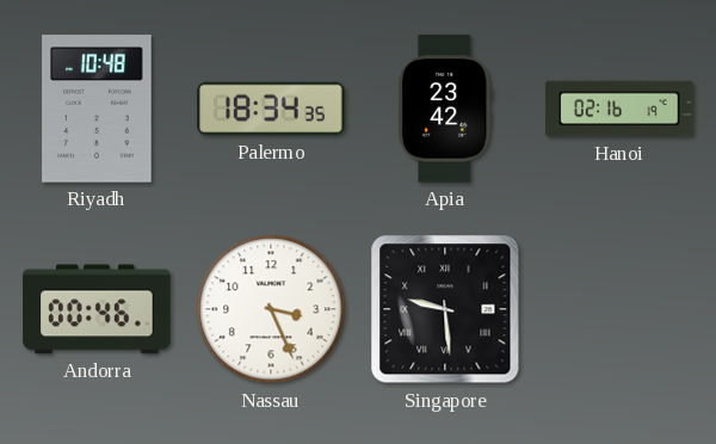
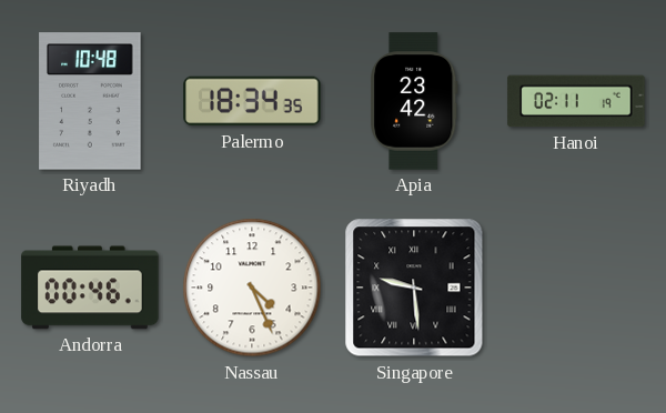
Hanoi: 02:16 -> 02:11
Nassau: 3:26 -> 4:26
